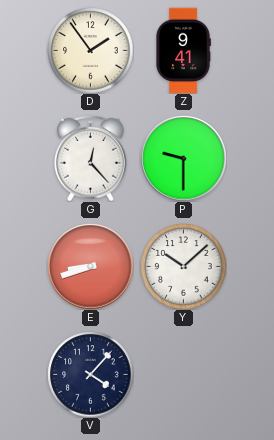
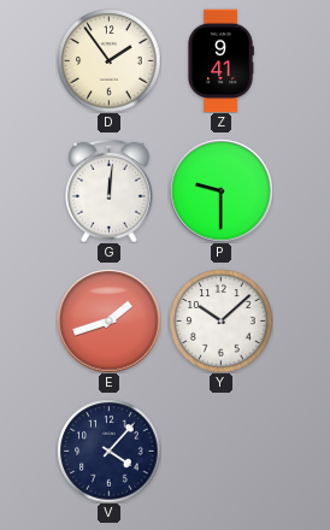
G: 12:23 -> 12:01
E: 8:42 -> 1:42
